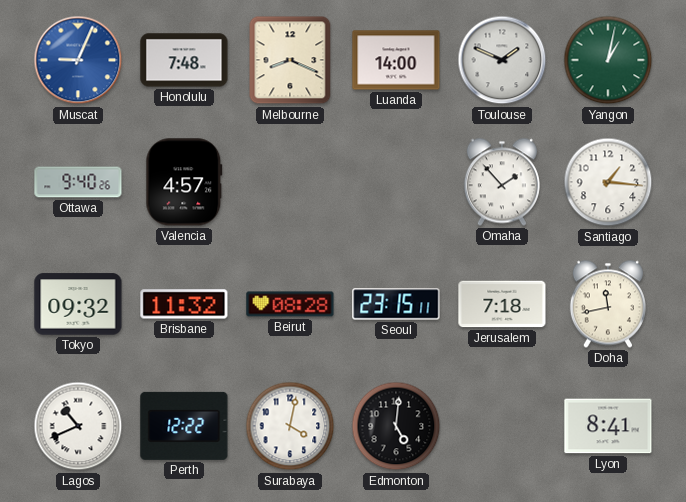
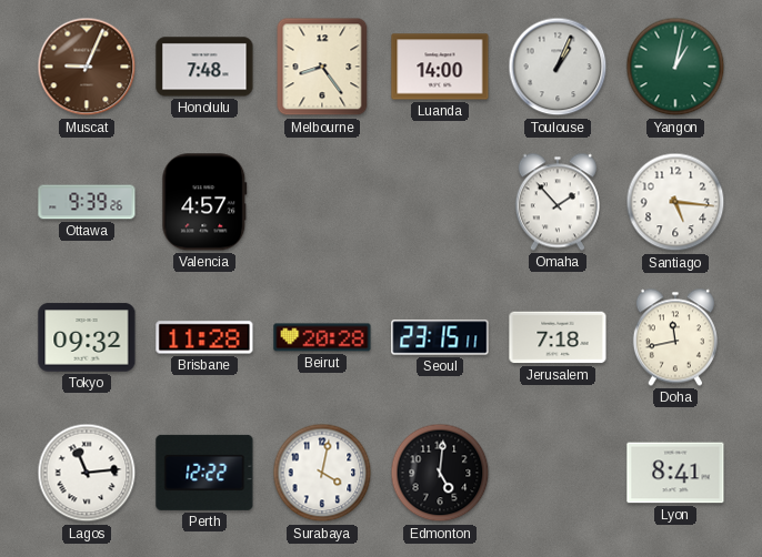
Muscat dial: blue -> brown
Melbourne: 8:19 -> 8:24
Toulouse: 1:49 -> 1:04
Ottawa: 9:40 -> 9:39
Santiago: 1:16 -> 5:16
Brisbane: 11:32 -> 11:28
Beirut: 08:28 -> 20:28
Lagos: 10:41 -> 11:14
